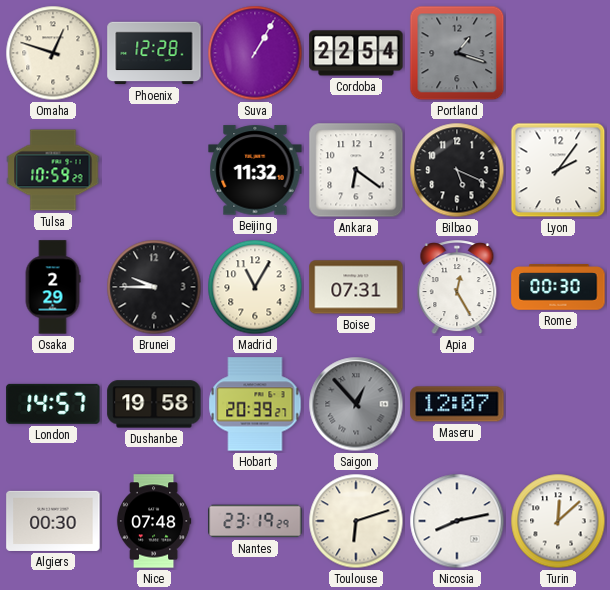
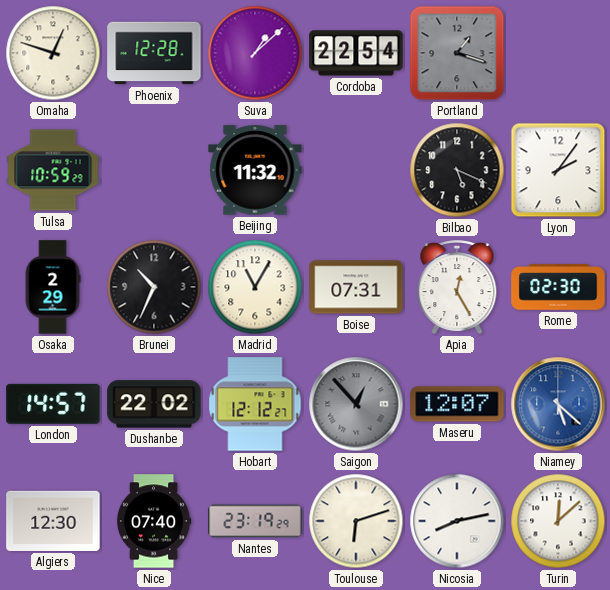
Suva: 1:05 -> 1:08
Ankara: 6:21 -> none
Brunei: 9:45 -> 10:34
Rome: 00:30 -> 02:30
Dushanbe: 19:58 -> 22:02
Hobart: 20:39 -> 12:12
Niamey: none -> 5:22
Algiers: 00:30 -> 12:30
Nice: 07:48 -> 07:40
